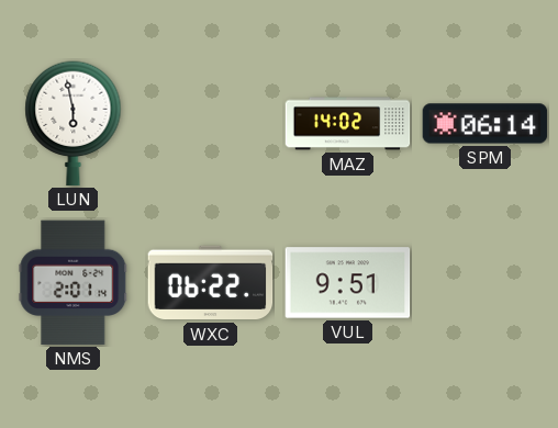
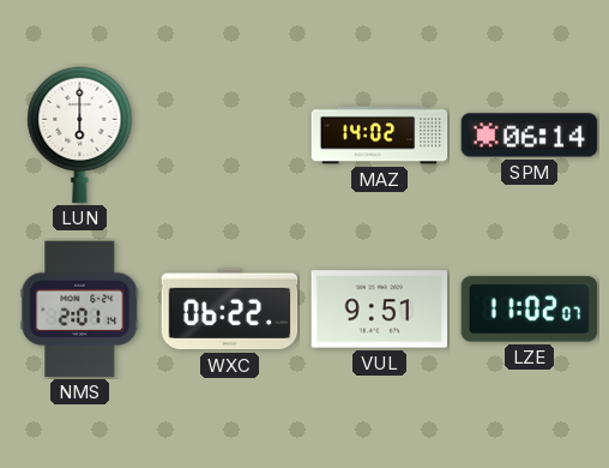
LUN: 5:58 -> 6:00
LZE: none -> 11:02
